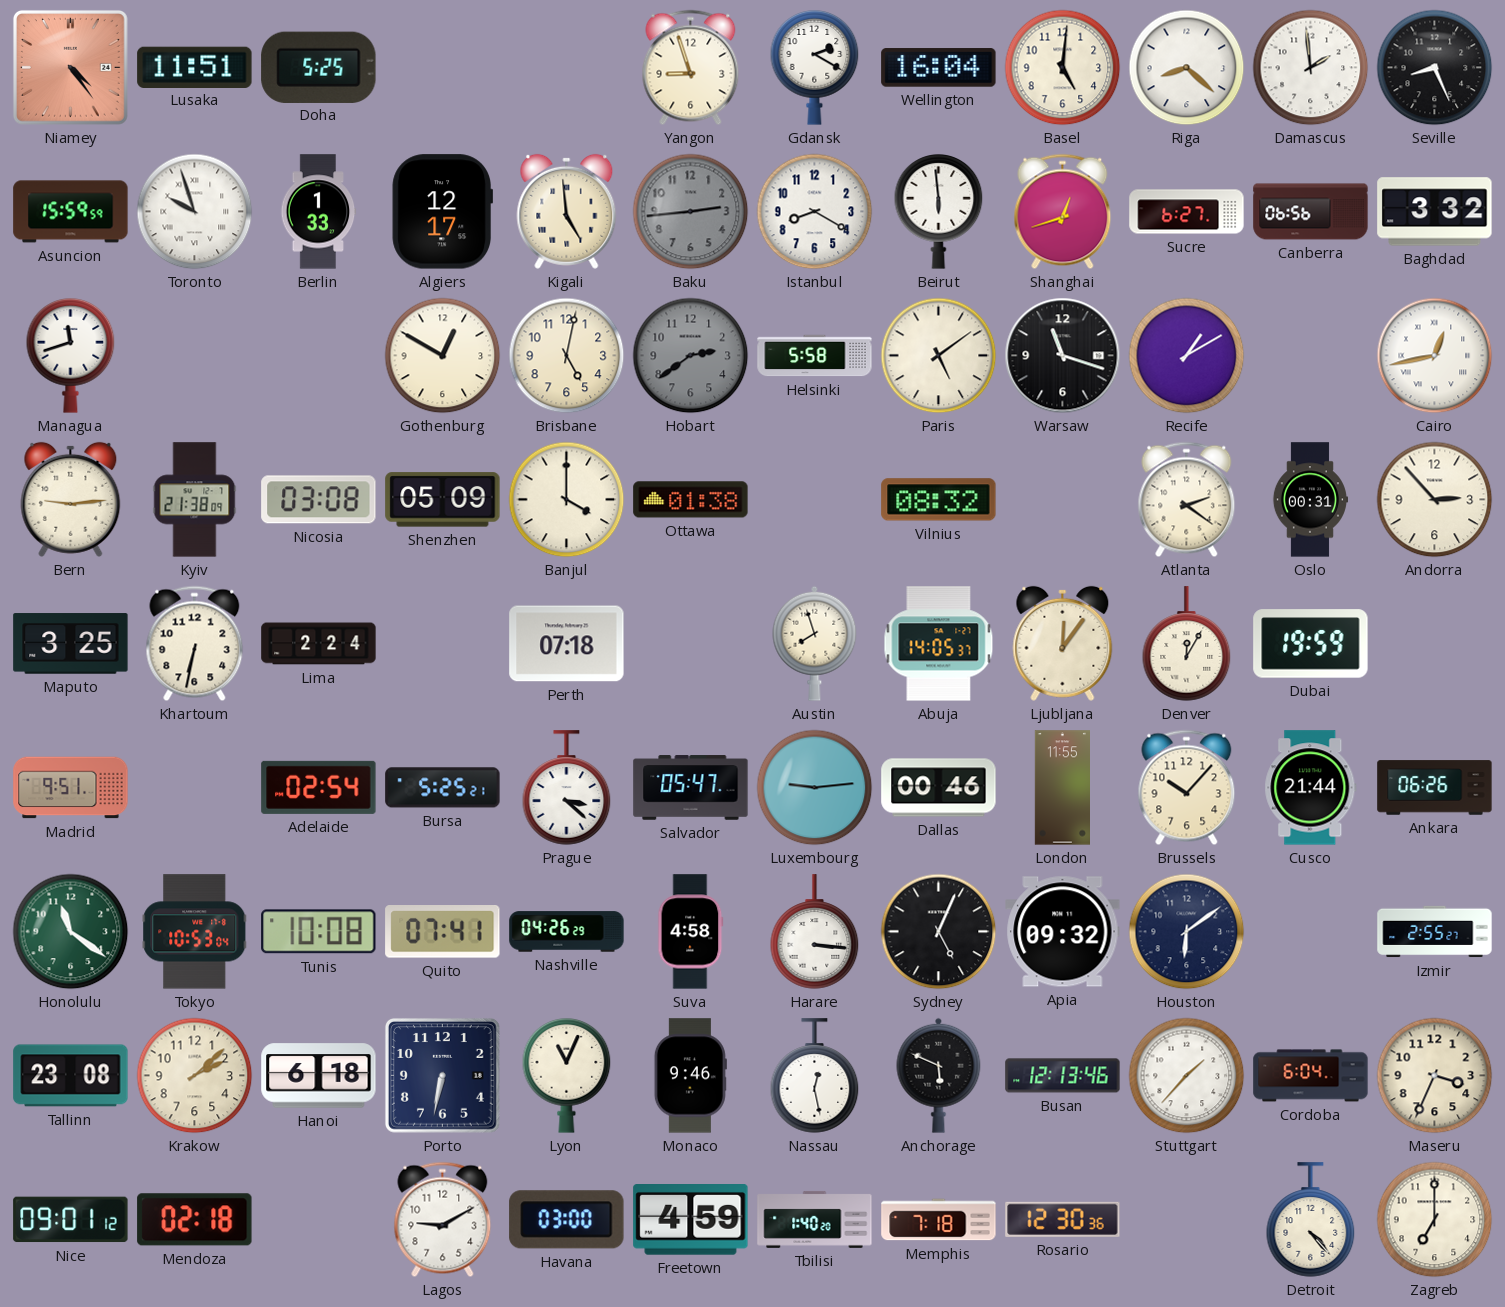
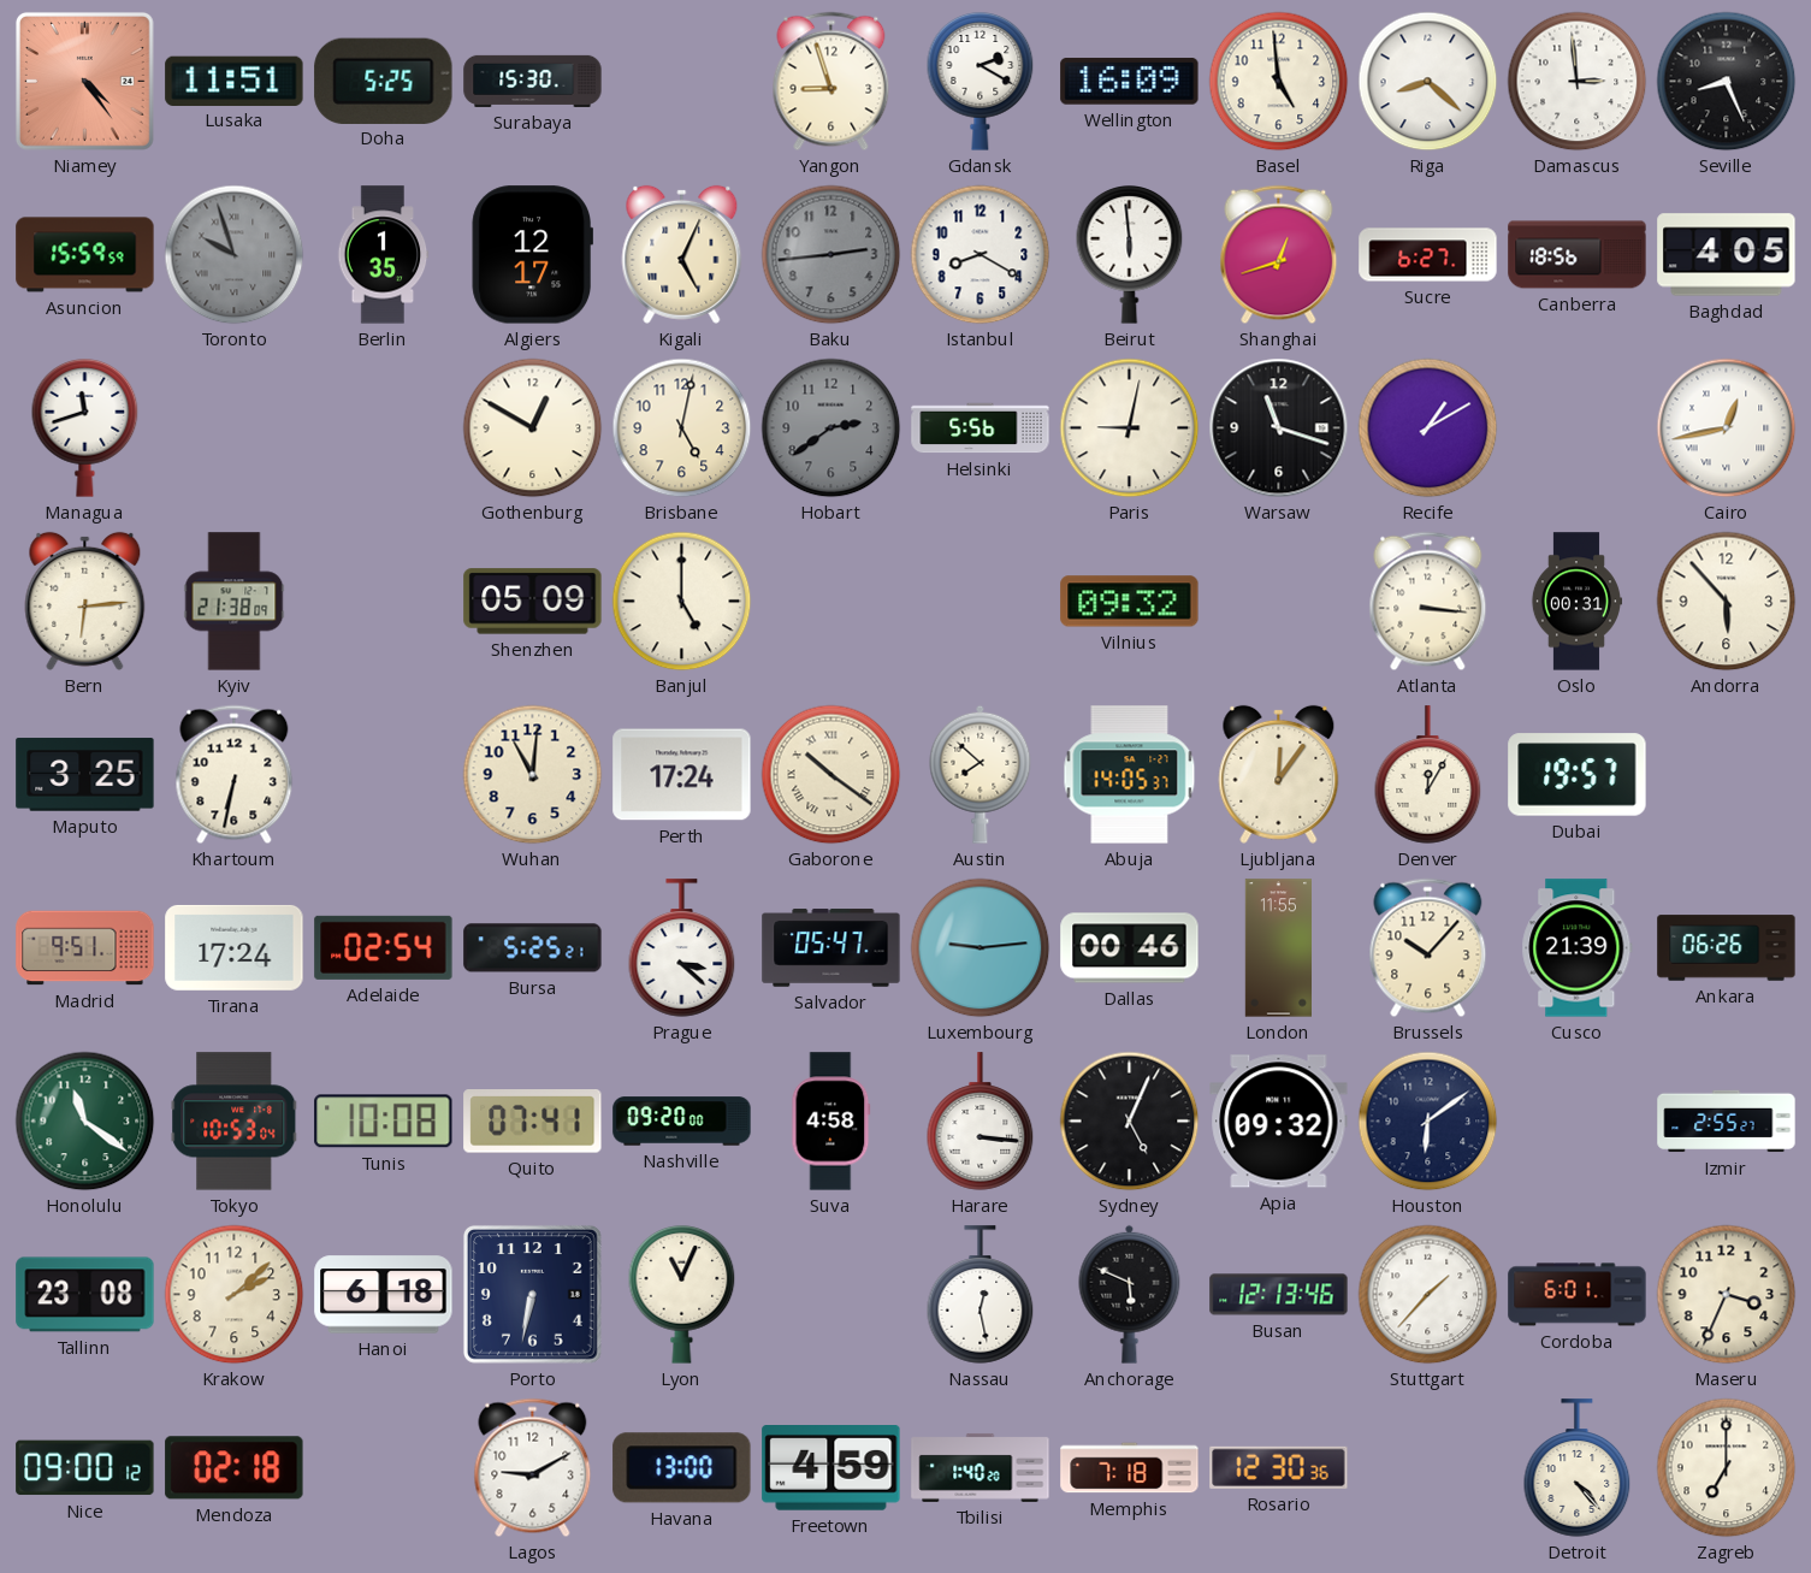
Surabaya: none -> 15:30
Wellington: 16:04 -> 16:09
Basel: 5:01 -> 4:59
Damascus: 1:59 -> 2:59
Toronto dial: white -> grey
Berlin: 1:33 -> 1:35
Kigali: 4:59 -> 5:04
Canberra: 06:56 -> 18:56
Baghdad: 3:32 -> 4:05
Helsinki: 5:58 -> 5:56
Paris: 5:09 -> 9:02
Bern: 9:14 -> 6:14
Nicosia: 03:08 -> none
Banjul: 4:00 -> 5:00
Ottawa: 01:38 -> none
Vilnius: 08:32 -> 09:32
Atlanta: 2:21 -> 3:16
Andorra: 2:53 -> 5:53
Lima: 2:24 -> none
Wuhan: none -> 11:01
Perth: 07:18 -> 17:24
Gaborone: none -> 10:21
Austin: 7:57 -> 7:52
Dubai: 19:59 -> 19:57
Tirana: none -> 17:24
Cusco: 21:44 -> 21:39
Nashville: 04:26 -> 09:20
Monaco: 9:46 -> none
Cordoba: 6:04 -> 6:01
Nice: 09:01 -> 09:00
Havana: 03:00 -> 13:00
